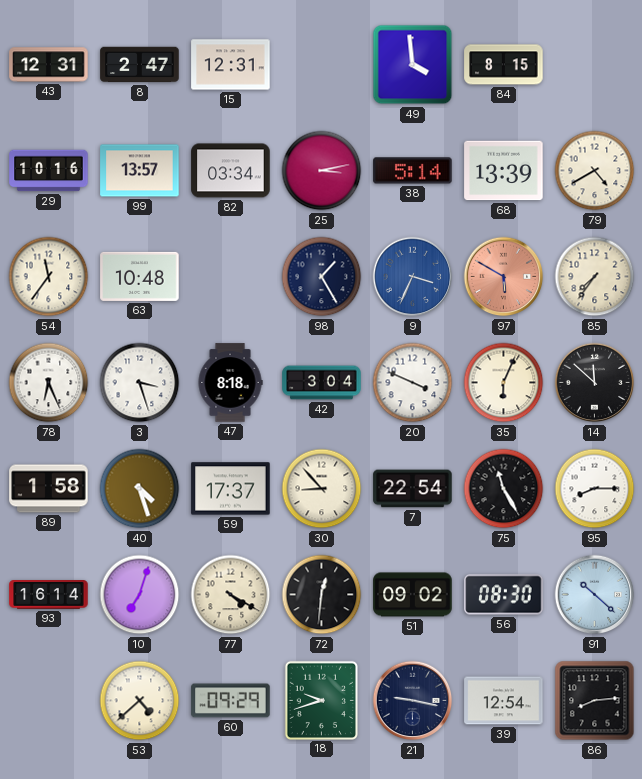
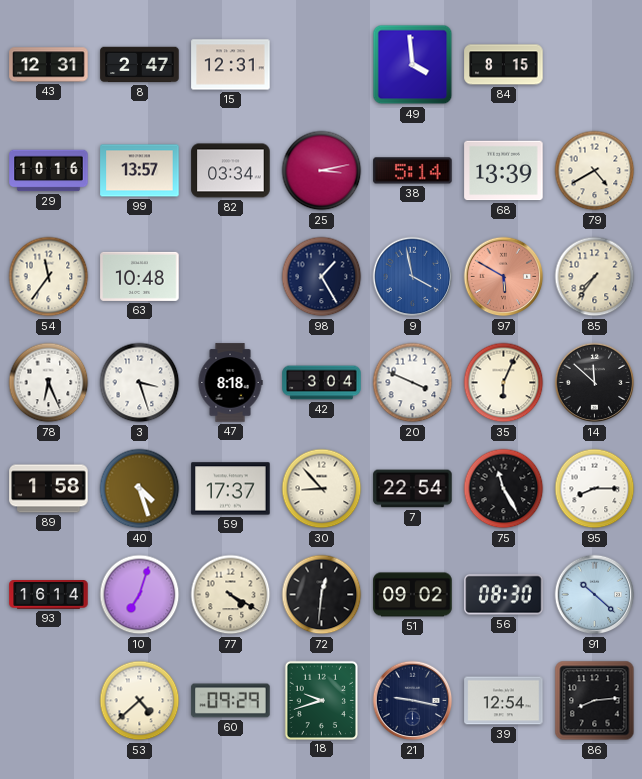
9: 3:34 -> 3:58
